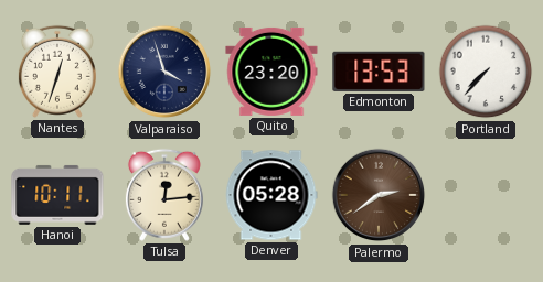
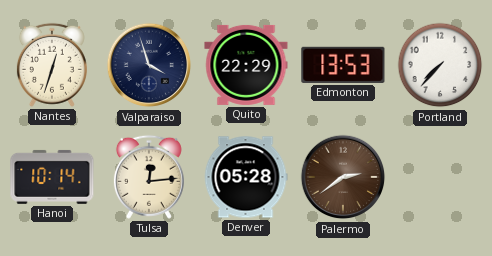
Quito: 23:20 -> 22:29
Hanoi: 10:11 -> 10:14
